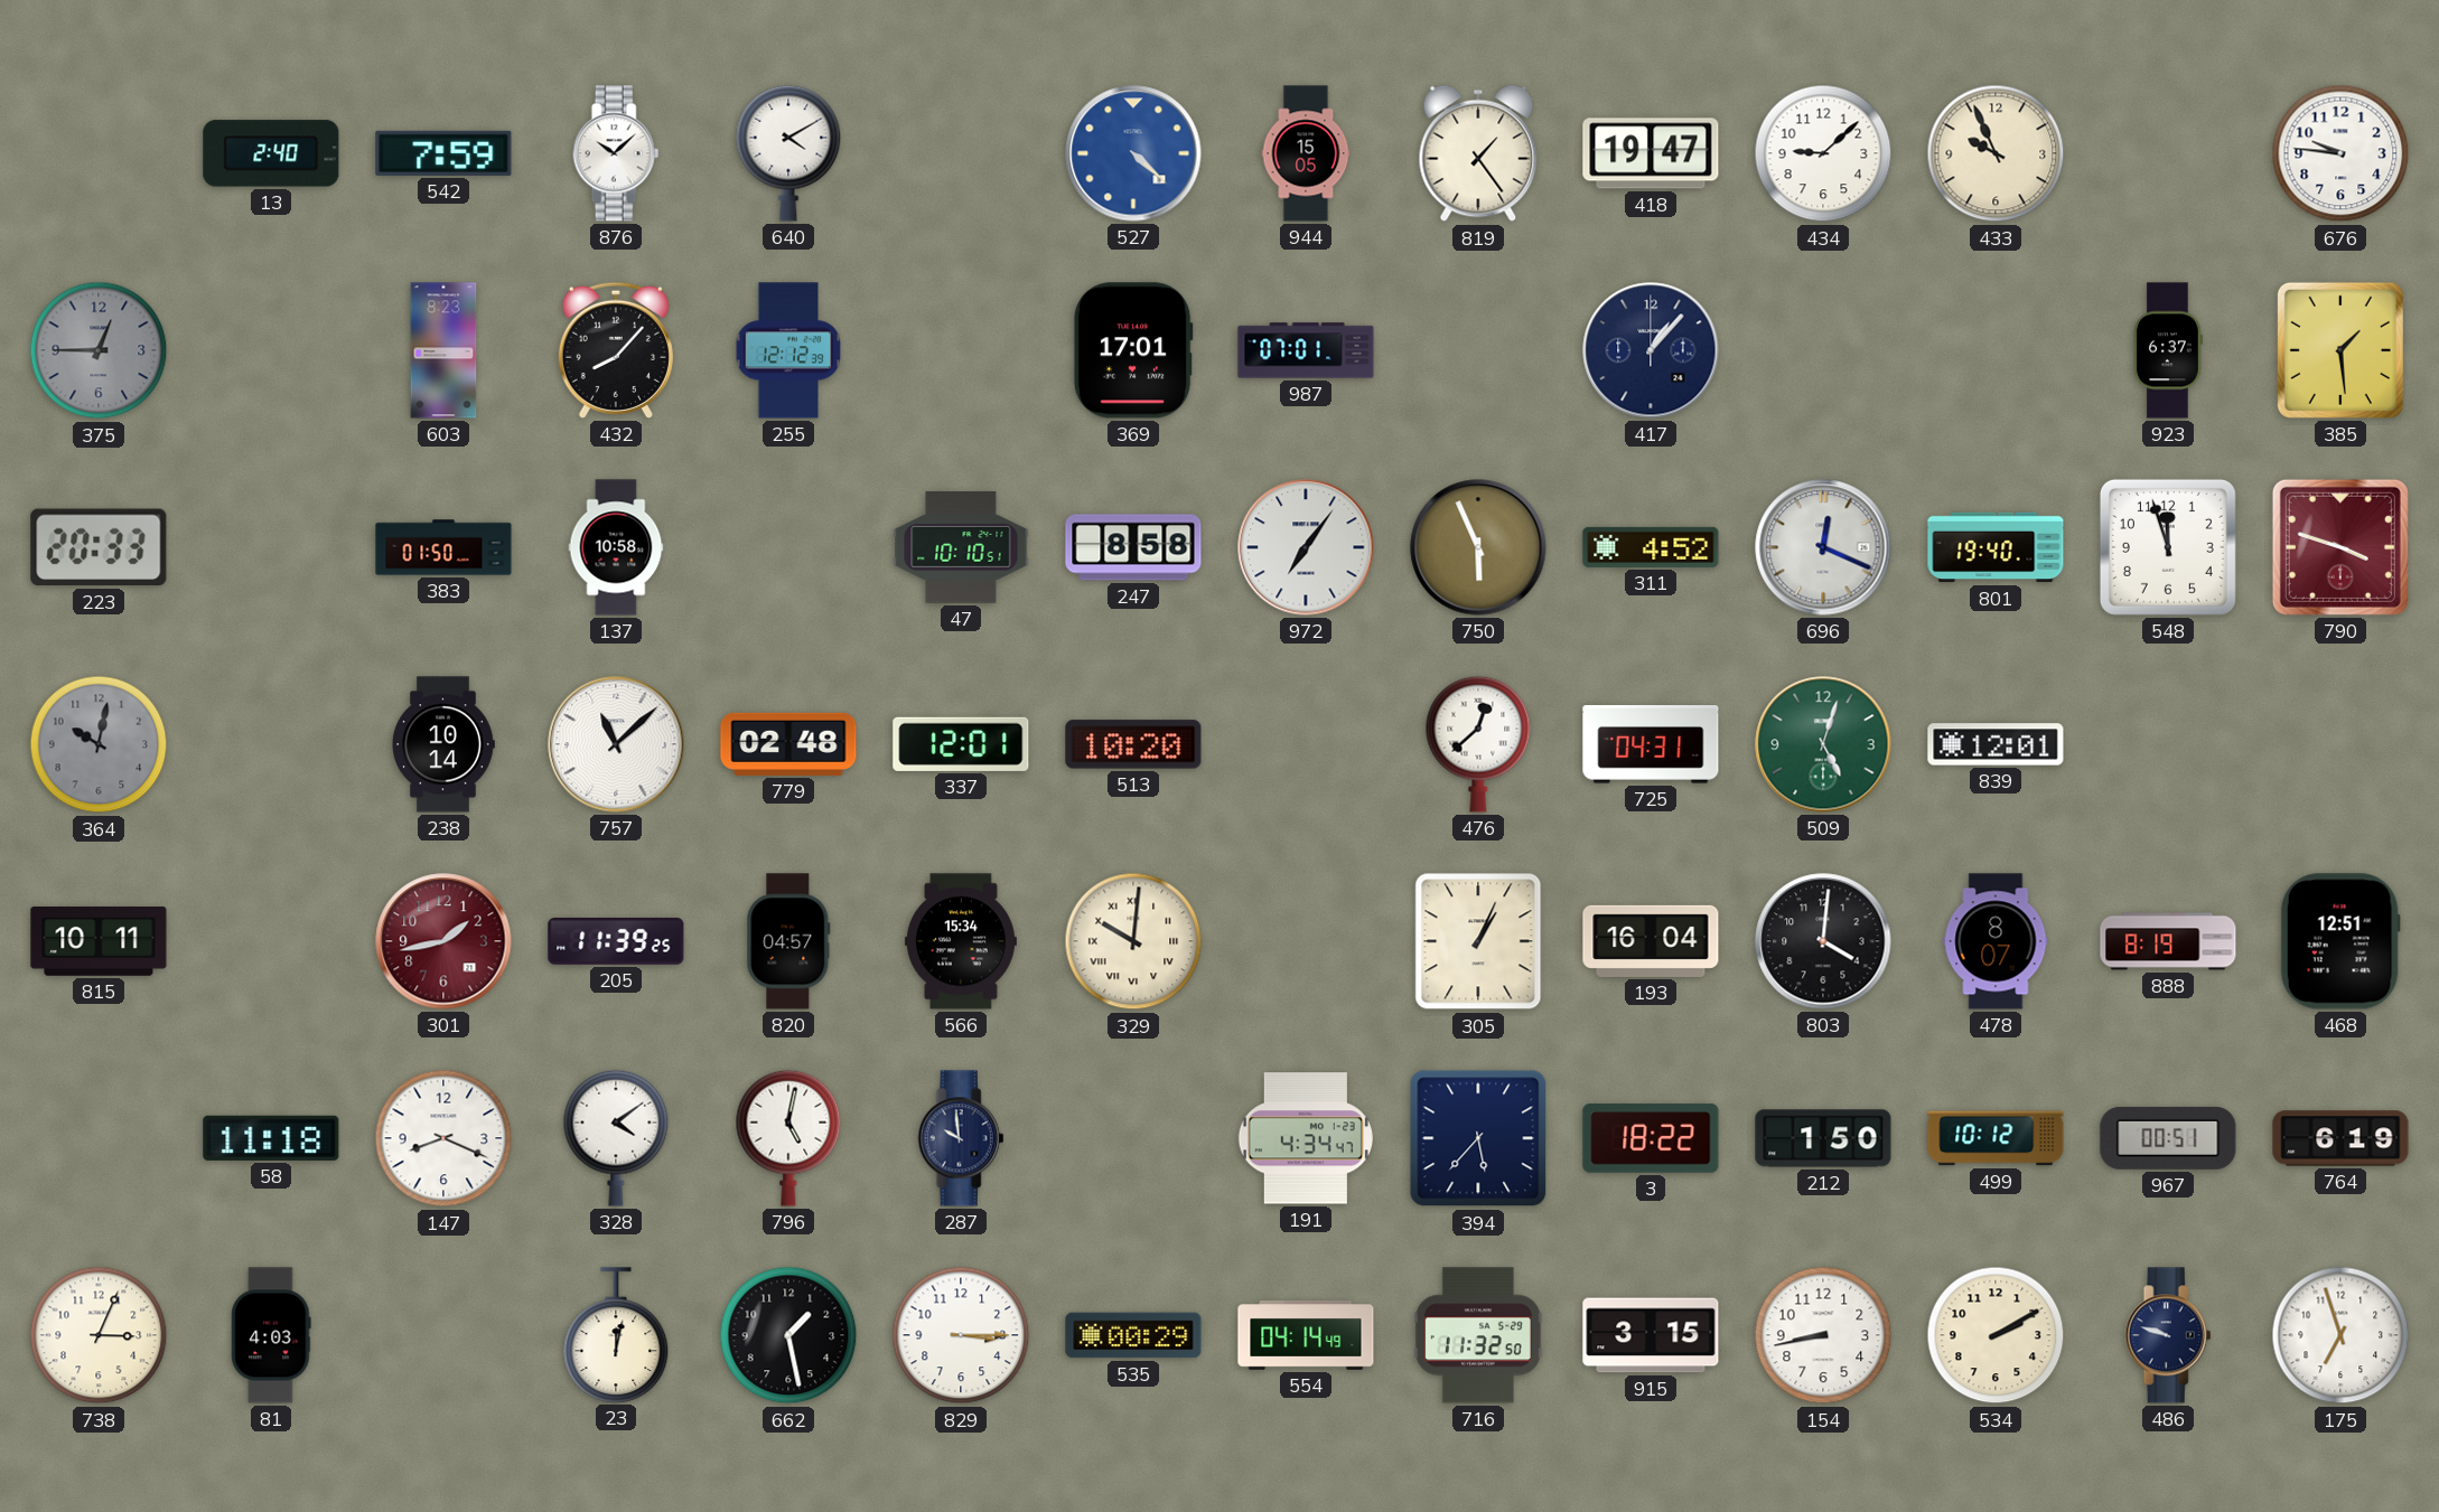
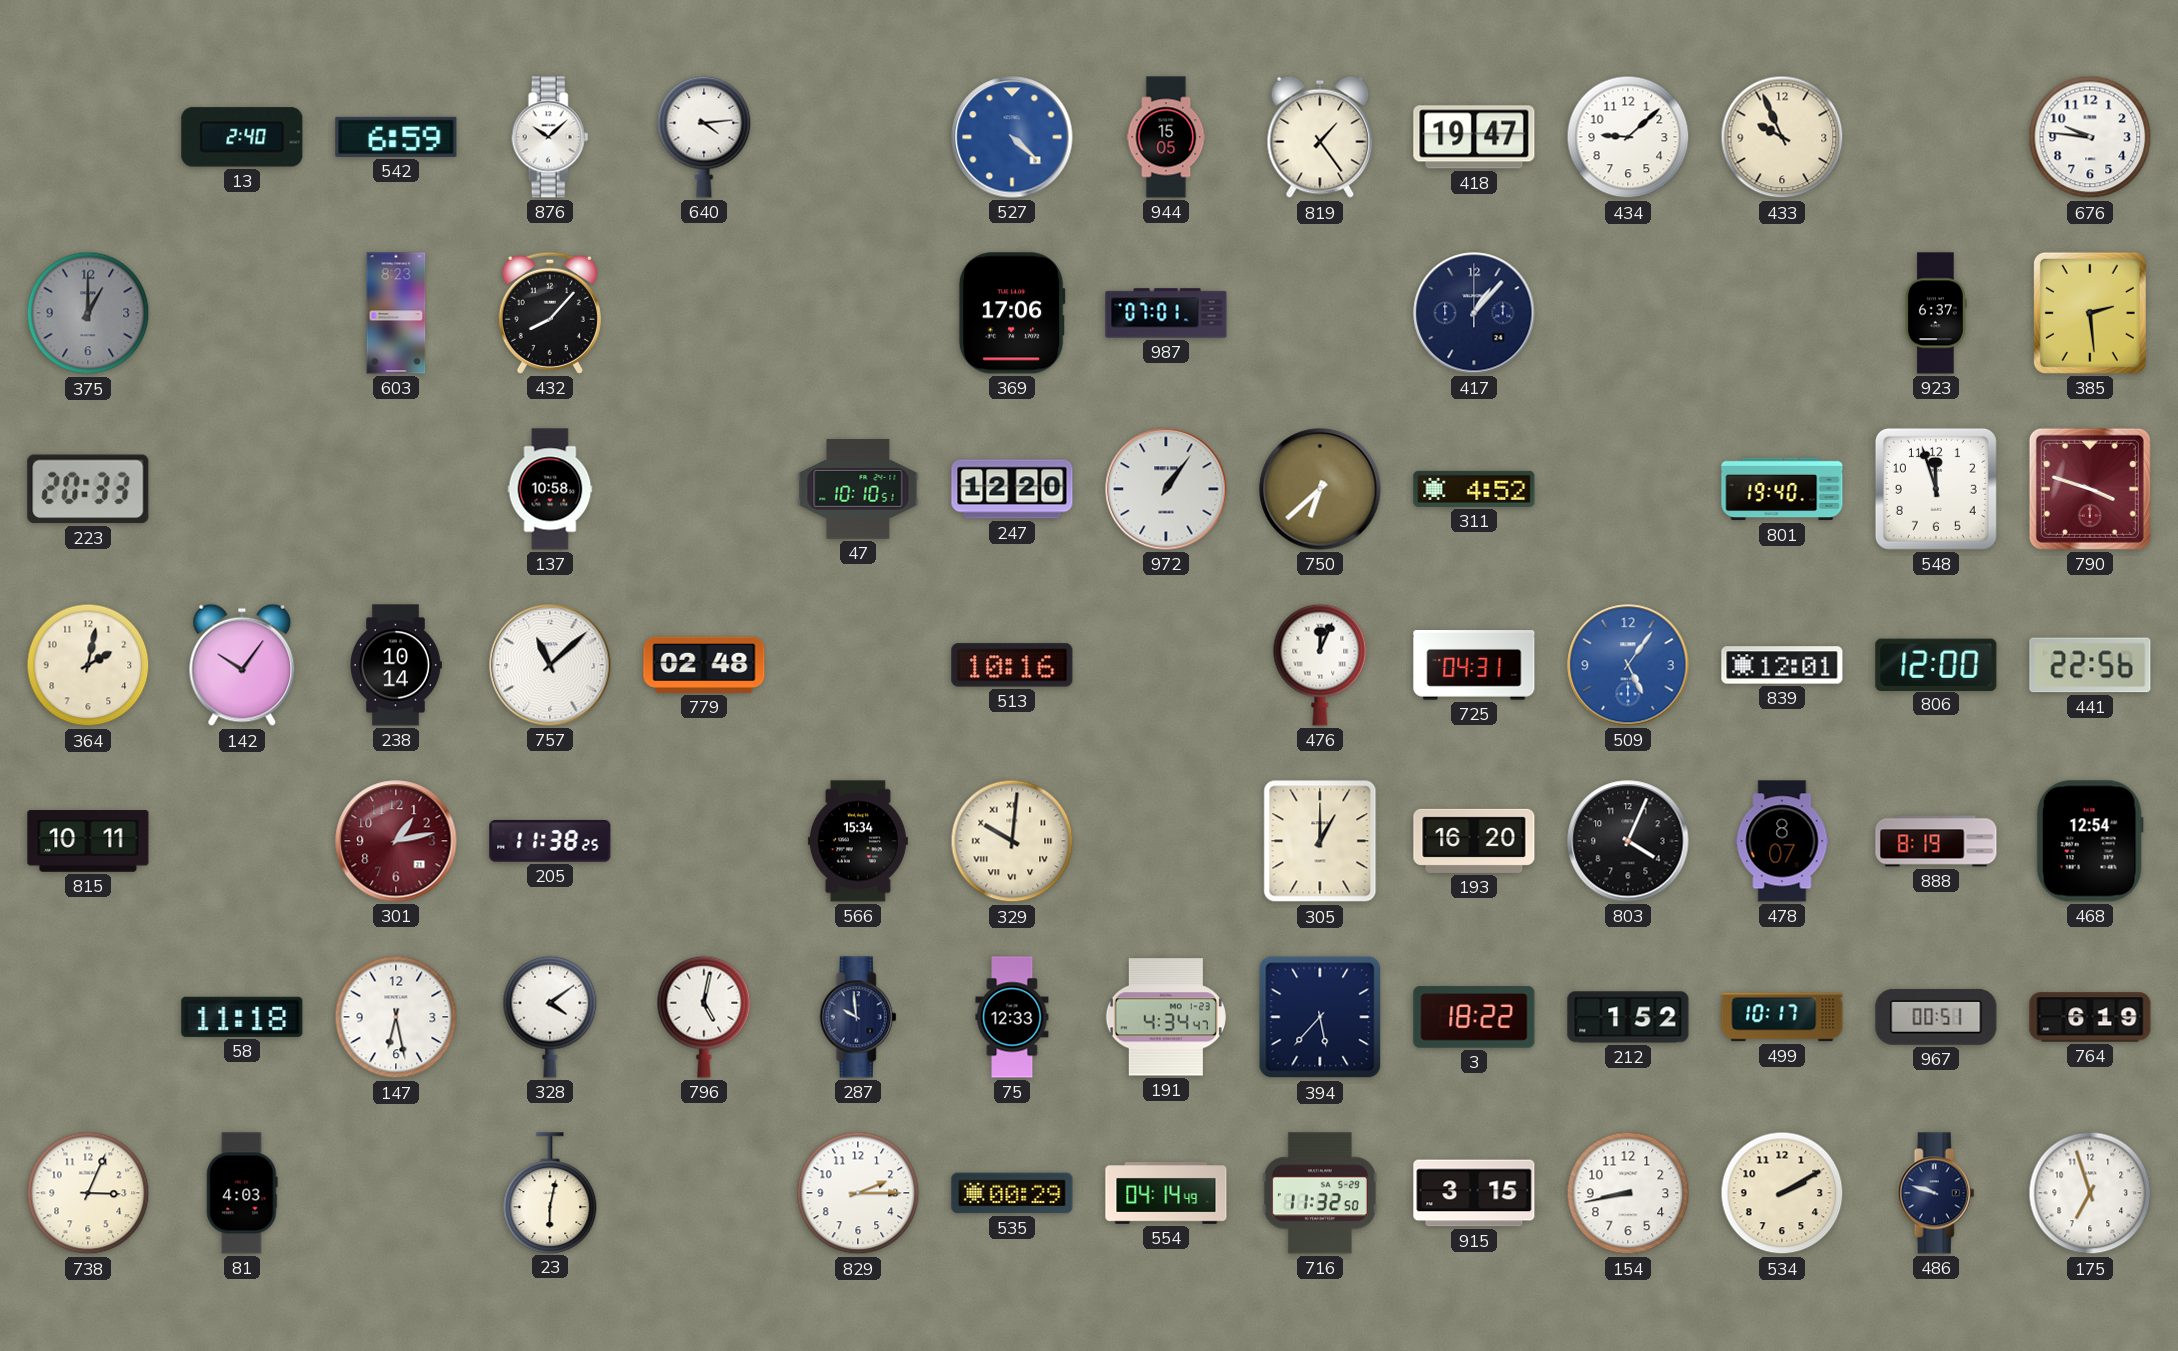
542: 7:59 -> 6:59
640: 4:10 -> 4:14
375: 12:45 -> 1:00
255: 12:12 -> none
369: 17:01 -> 17:06
385: 1:29 -> 2:29
383: 01:50 -> none
247: 8:58 -> 12:20
972: 7:06 -> 1:06
750: 5:56 -> 6:38
696: 12:19 -> none
364: 10:02 -> 2:02
364 dial: grey -> cream
142: none -> 10:06
337: 12:01 -> none
513: 10:20 -> 10:16
476: 12:38 -> 12:04
509: 5:03 -> 5:06
509 dial: green -> blue
806: none -> 12:00
441: none -> 22:56
301: 1:43 -> 1:13
205: 11:39 -> 11:38
820: 04:57 -> none
305: 1:04 -> 1:00
193: 16:04 -> 16:20
803: 4:01 -> 4:04
468: 12:51 -> 12:54
147: 8:19 -> 6:28
75: none -> 12:33
212: 1:50 -> 1:52
499: 10:12 -> 10:17
23: 12:02 -> 6:02
662: 1:28 -> none
829: 3:15 -> 2:15
